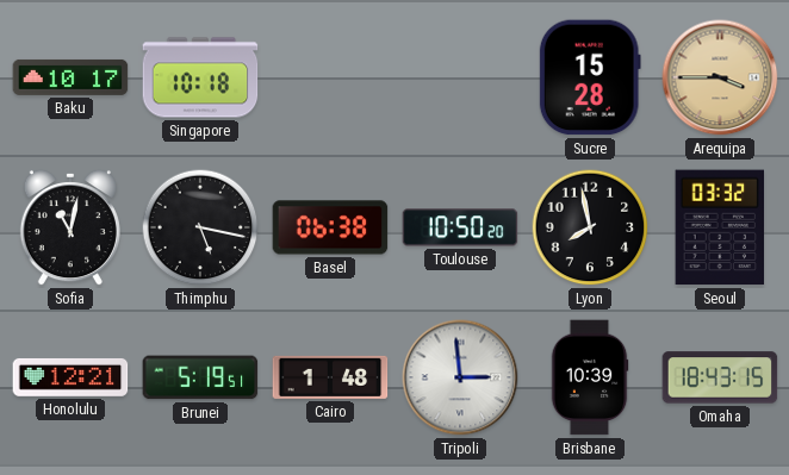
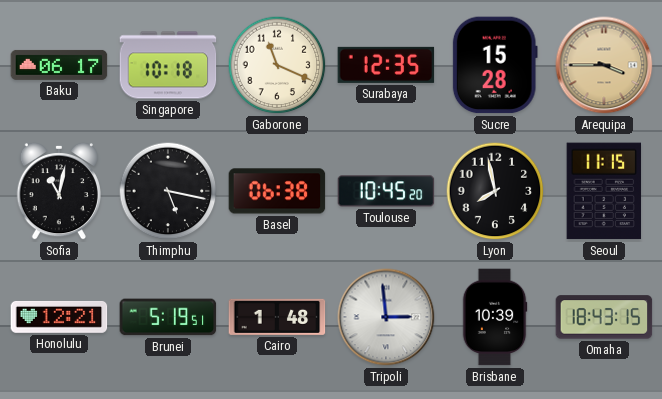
Baku: 10:17 -> 06:17
Gaborone: none -> 11:19
Surabaya: none -> 12:35
Toulouse: 10:50 -> 10:45
Seoul: 03:32 -> 11:15
